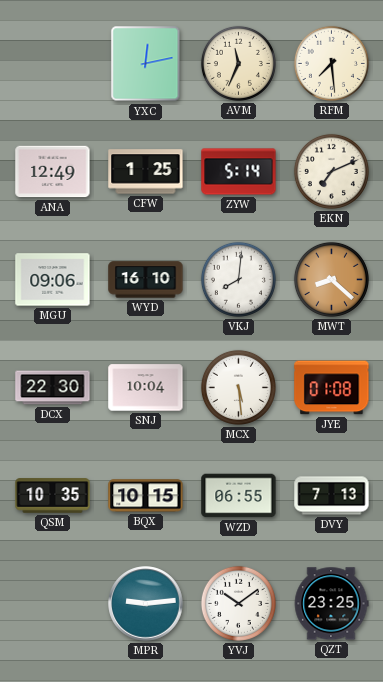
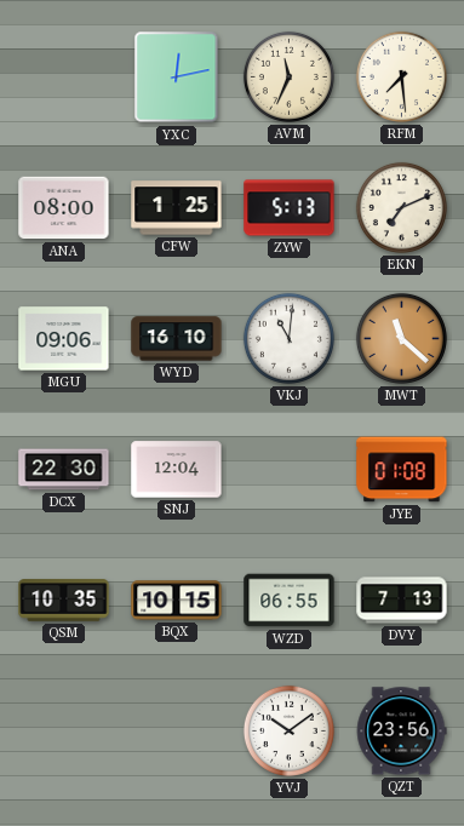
ANA: 12:49 -> 08:00
ZYW: 5:14 -> 5:13
VKJ: 8:01 -> 11:01
MWT: 8:22 -> 11:22
SNJ: 10:04 -> 12:04
MCX: 5:29 -> none
MPR: 9:14 -> none
QZT: 23:25 -> 23:56
